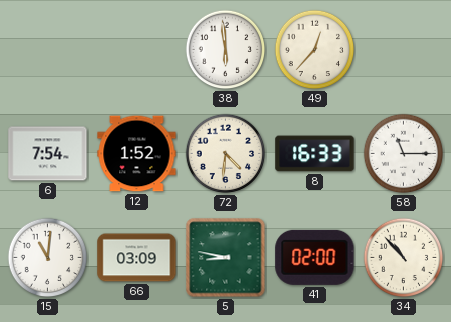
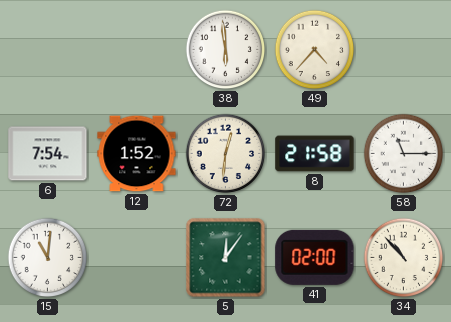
49: 12:37 -> 4:37
72: 4:31 -> 12:31
8: 16:33 -> 21:58
66: 03:09 -> none
5: 8:47 -> 12:06
